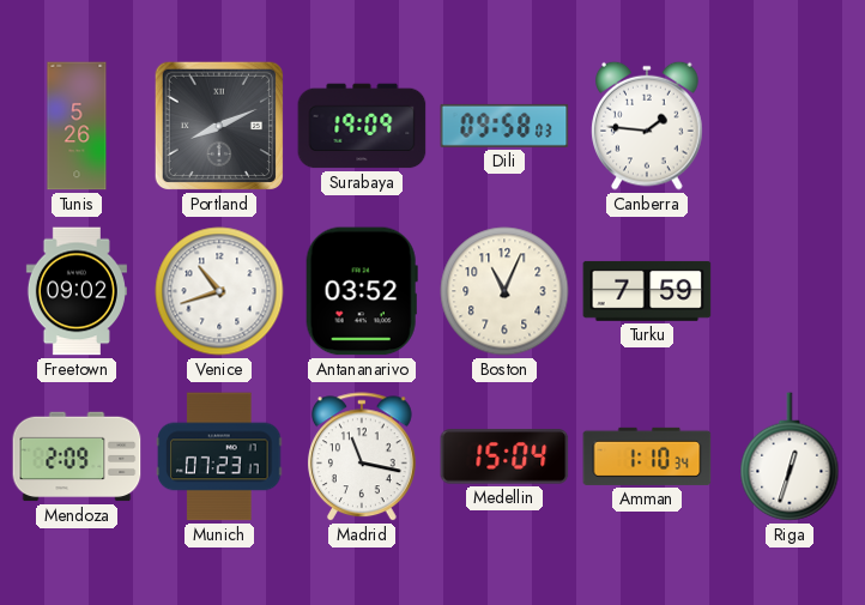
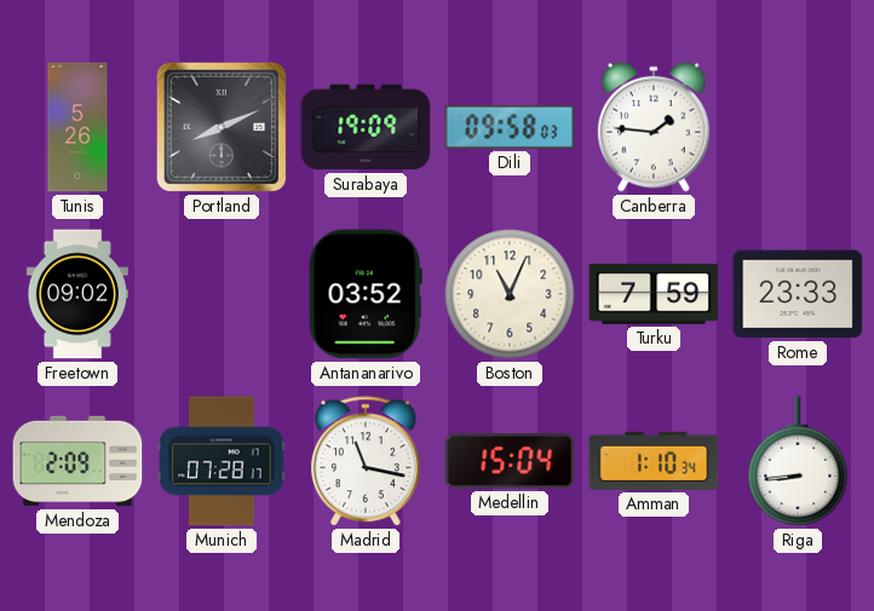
Venice: 10:42 -> none
Rome: none -> 23:33
Munich: 07:23 -> 07:28
Riga: 12:33 -> 8:44
